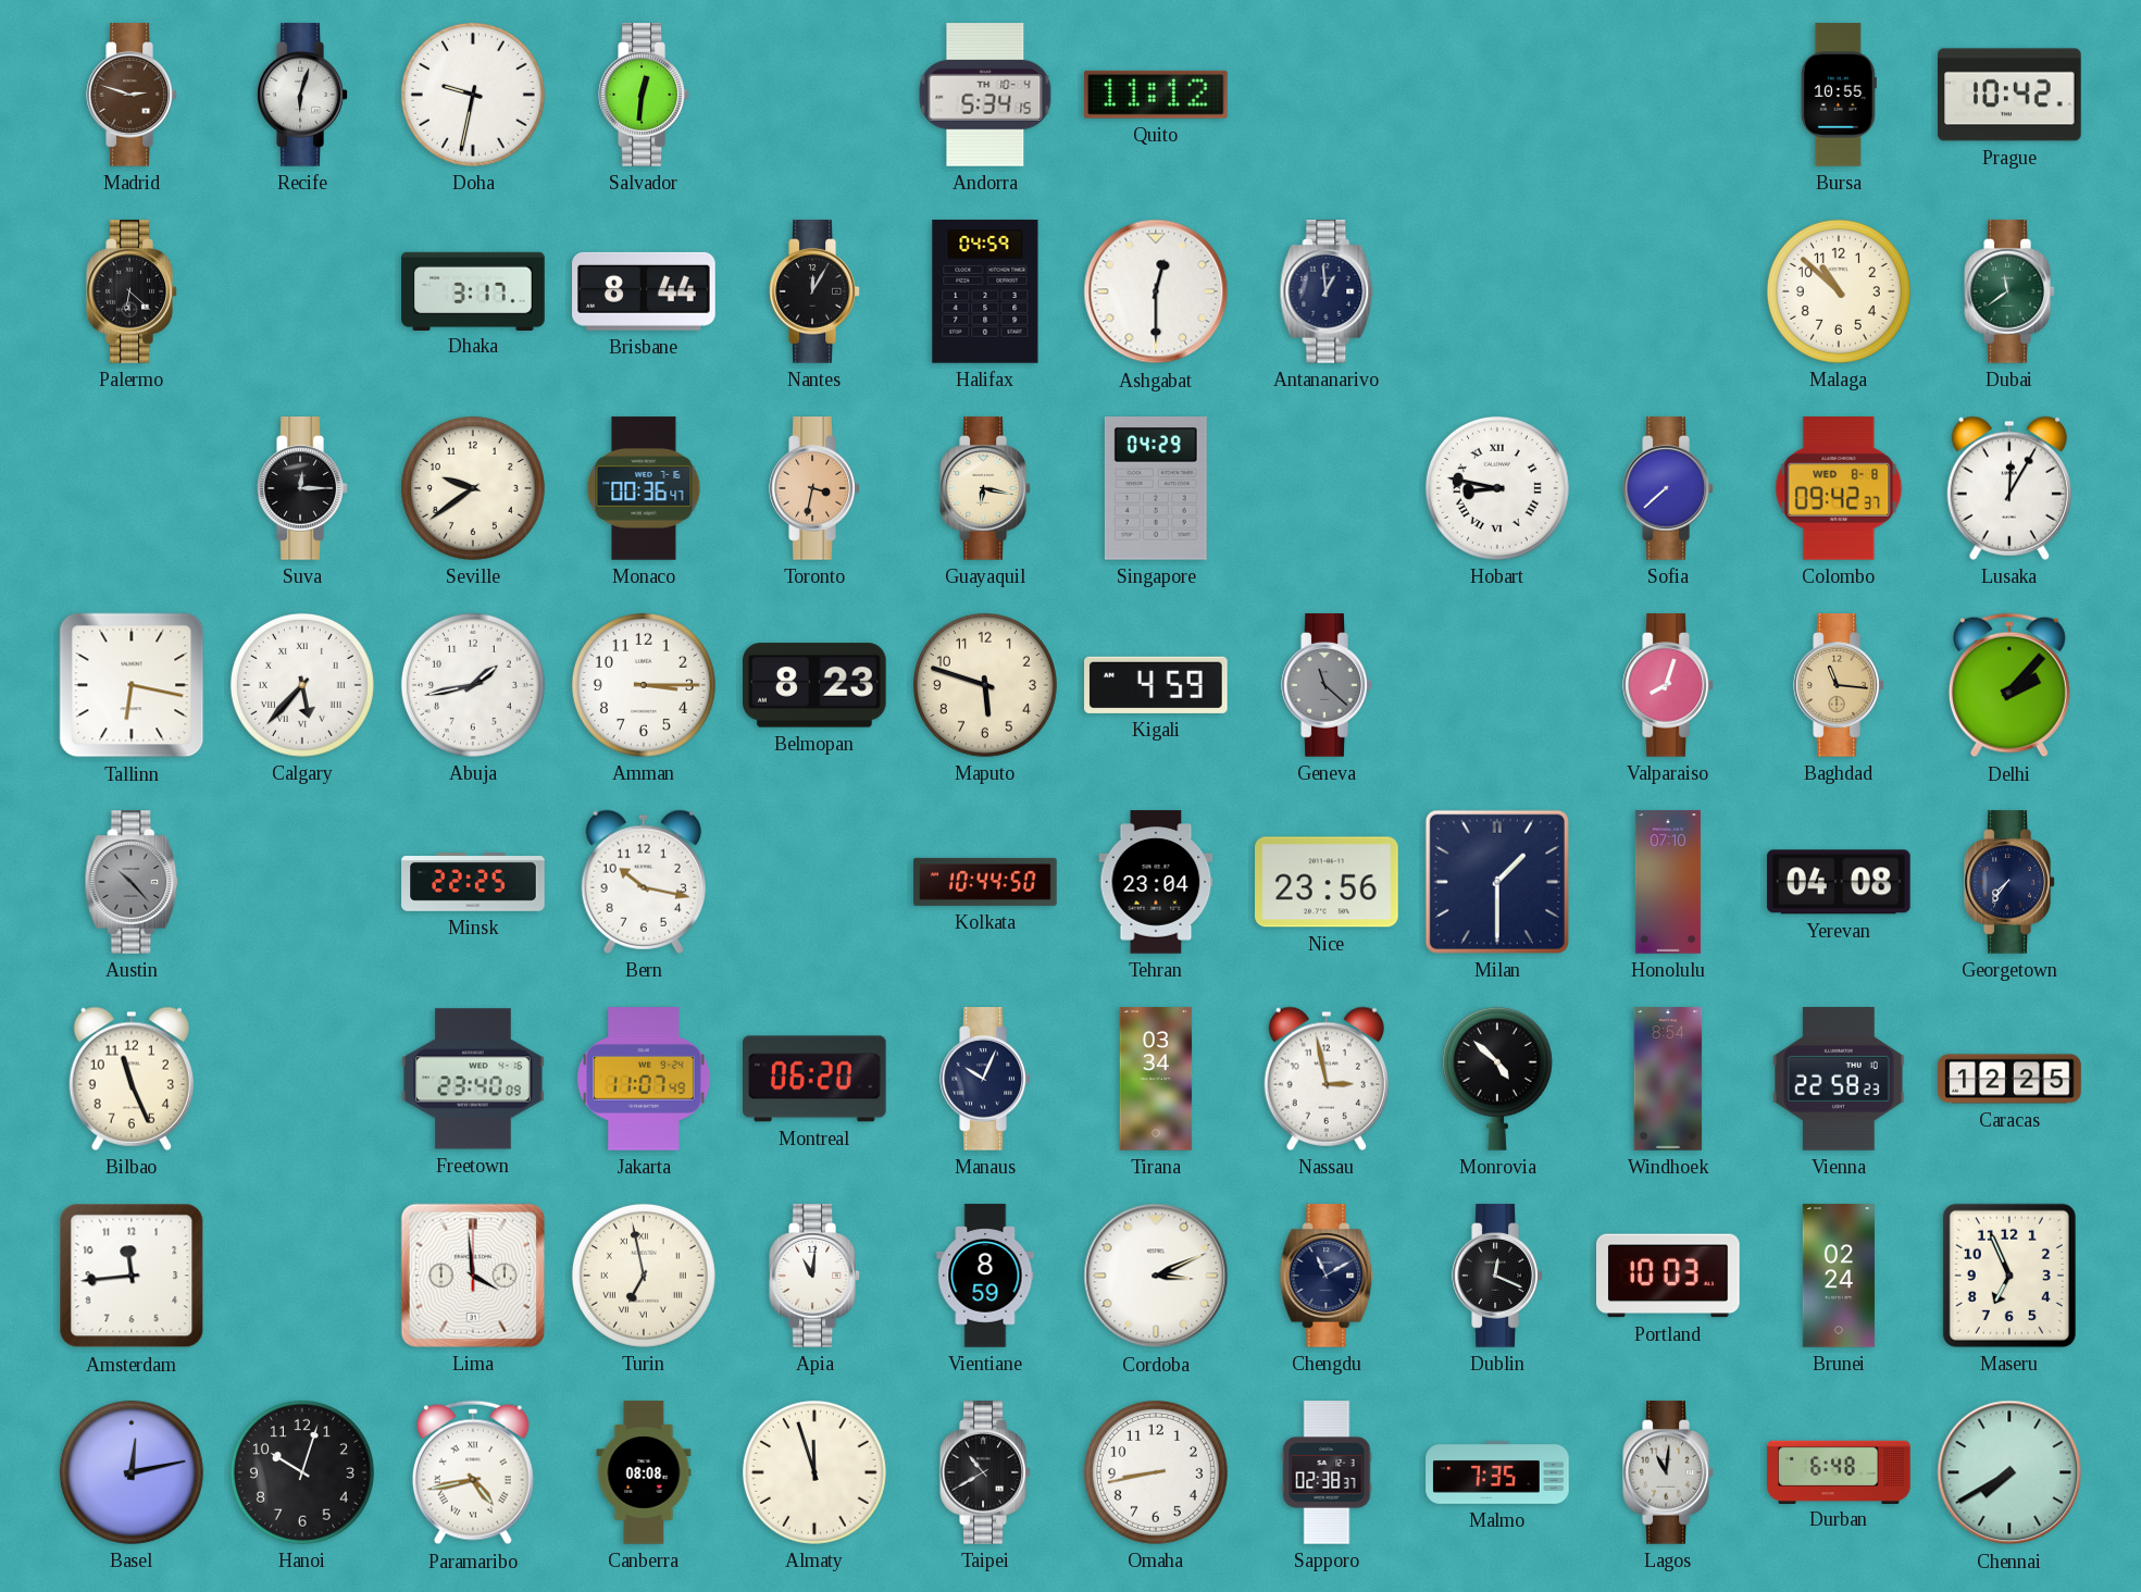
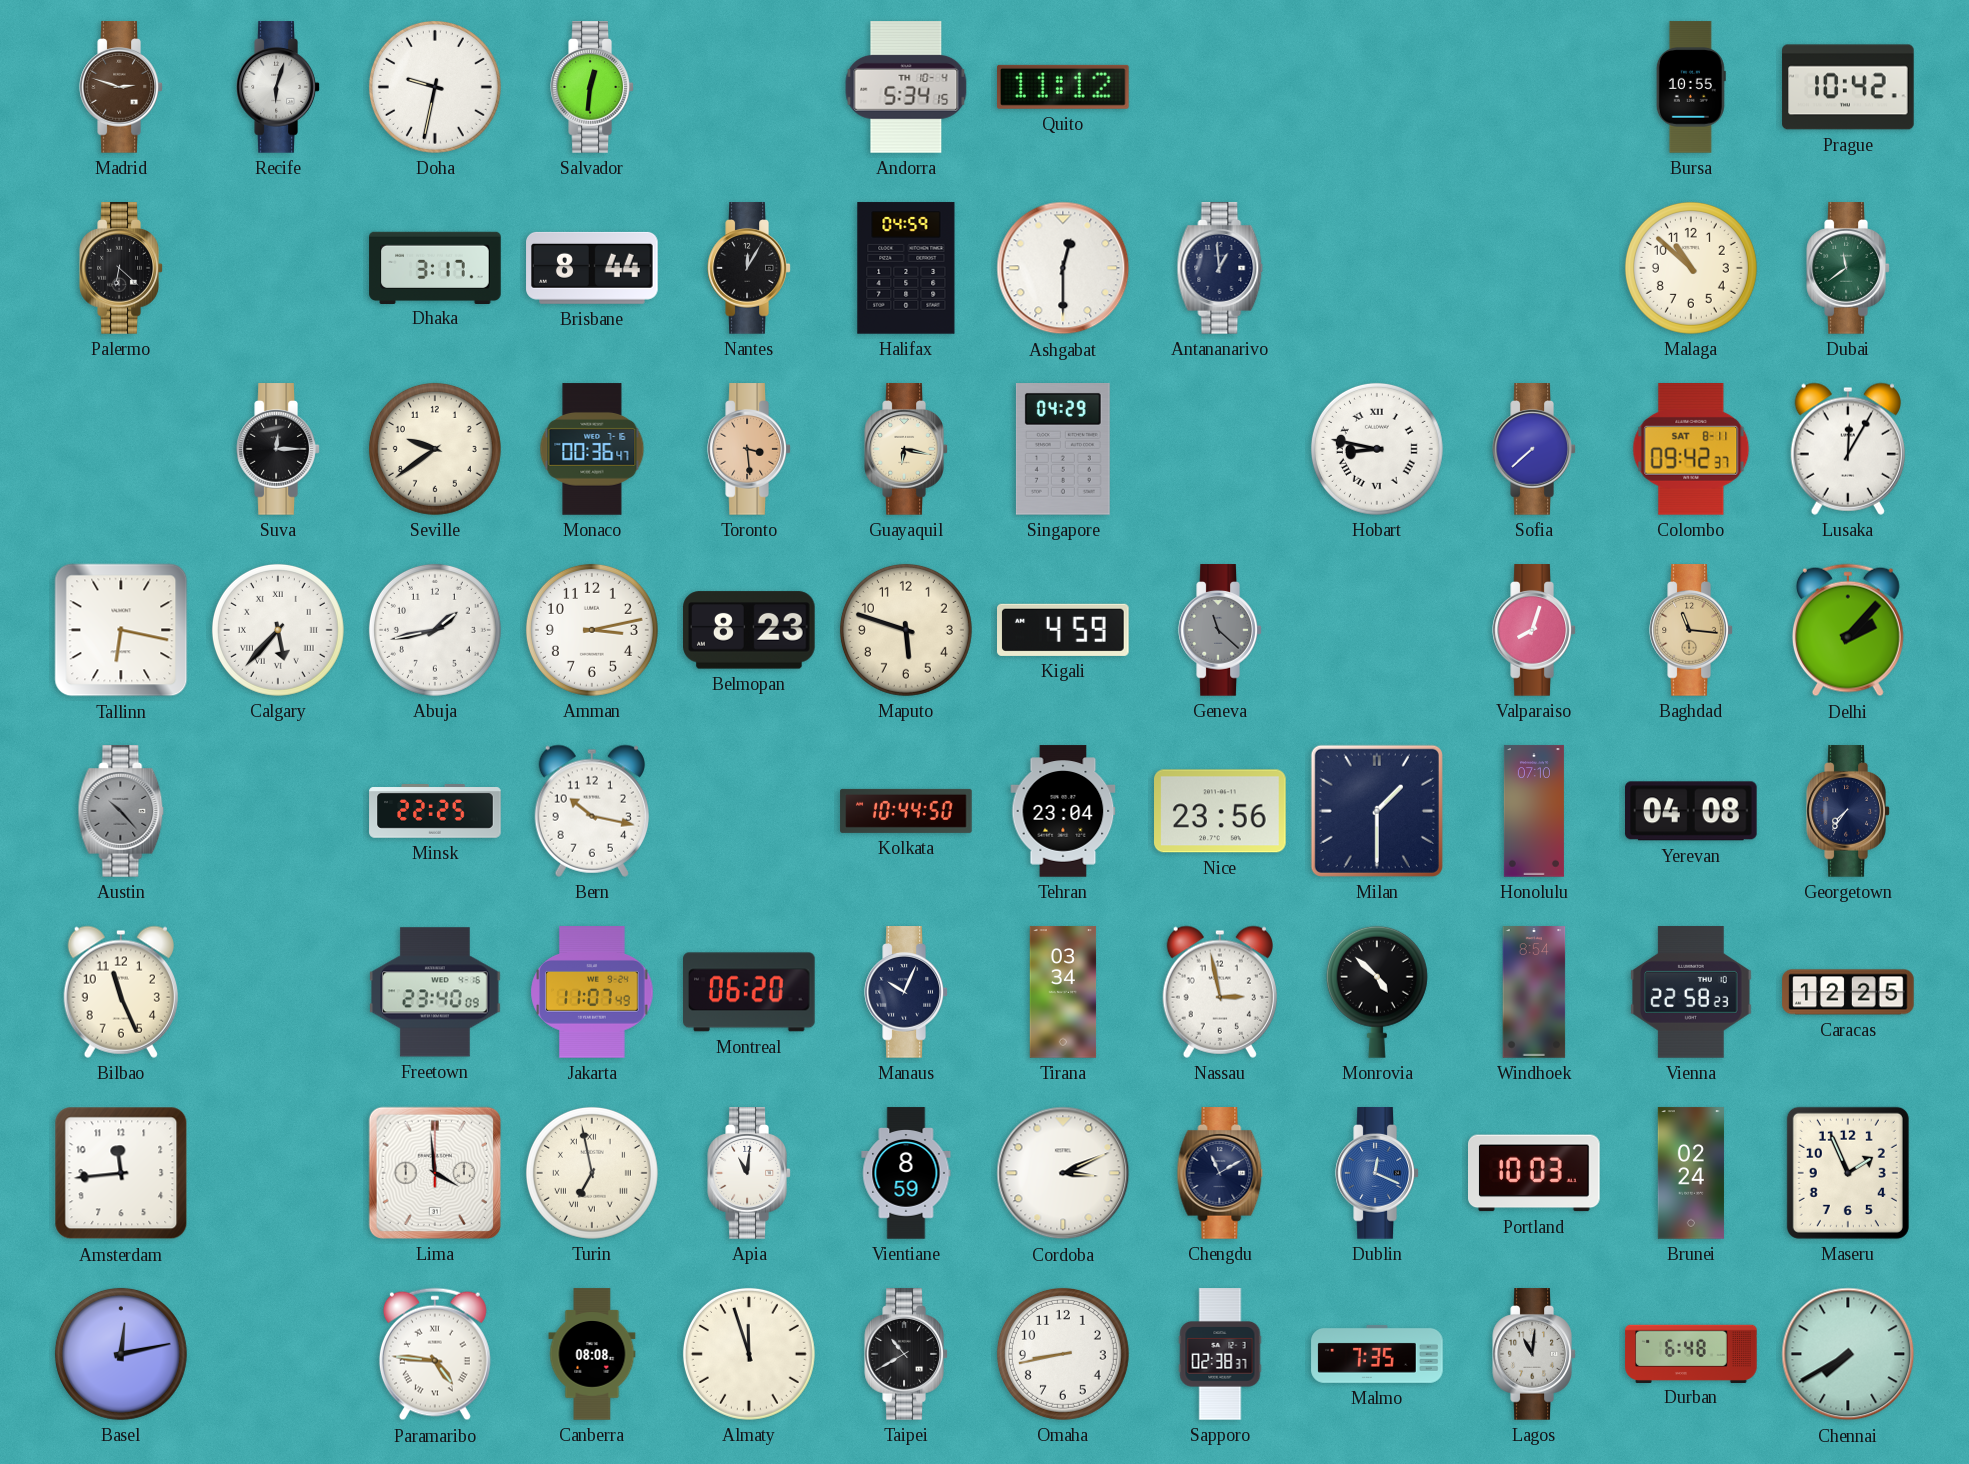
Toronto: 3:32 -> 3:29
Colombo date: WED 8-8 -> SAT 8-11
Amman: 3:15 -> 3:13
Dublin dial: black -> blue
Maseru: 6:56 -> 1:56
Hanoi: 10:03 -> none
Paramaribo: 4:43 -> 4:46
